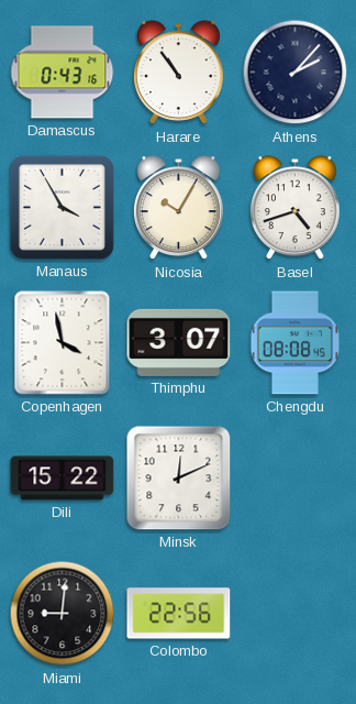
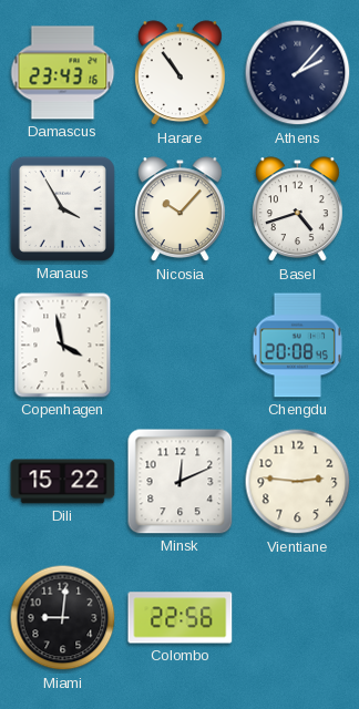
Damascus: 0:43 -> 23:43
Nicosia: 10:05 -> 10:07
Thimphu: 3:07 -> none
Chengdu: 08:08 -> 20:08
Vientiane: none -> 2:46
